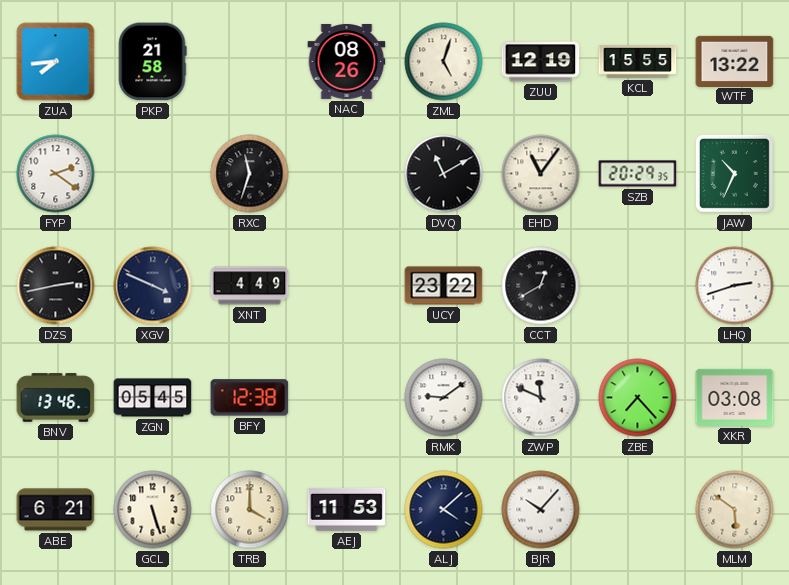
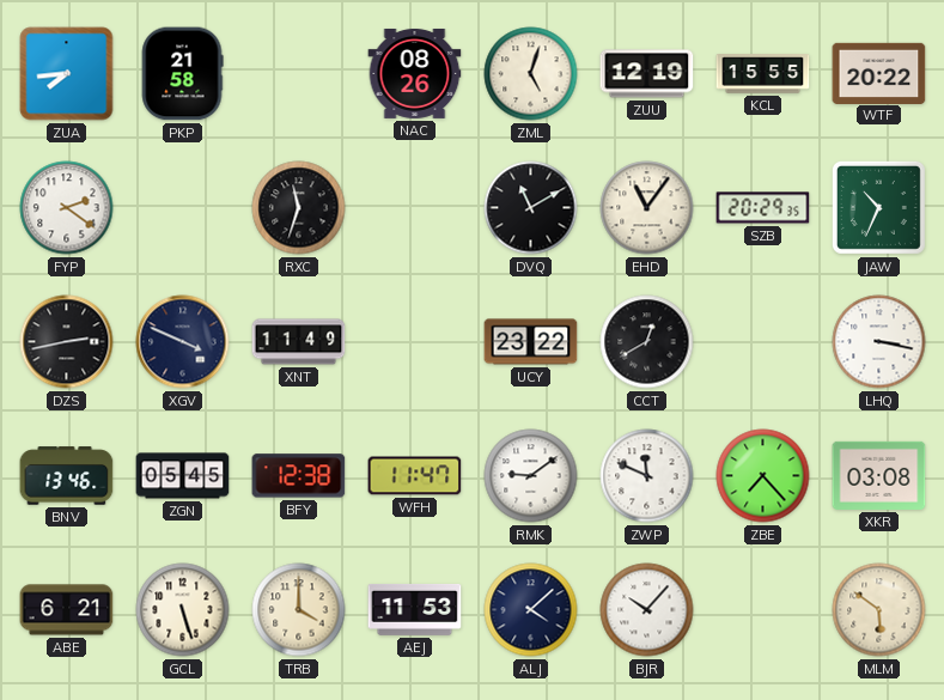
WTF: 13:22 -> 20:22
XNT: 4:49 -> 11:49
LHQ: 2:42 -> 3:17
WFH: none -> 11:47
